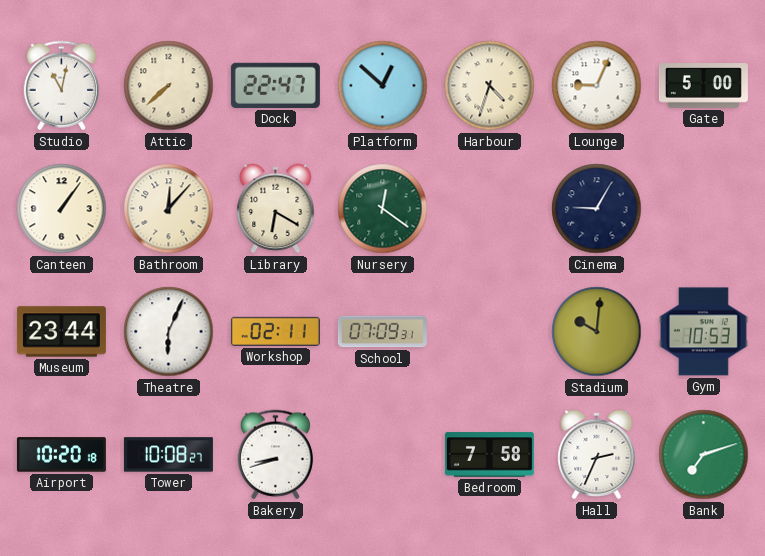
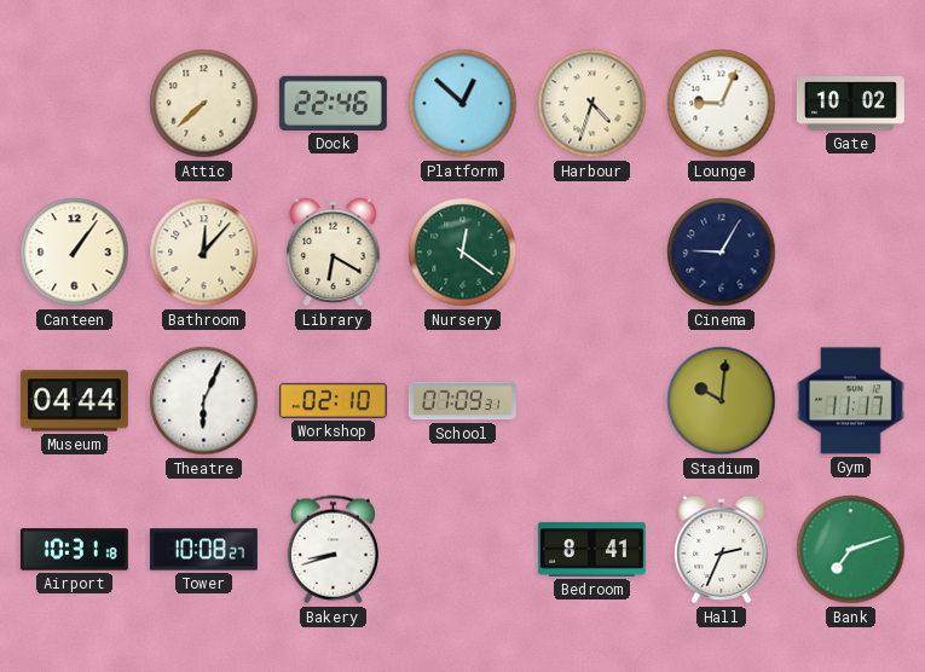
Studio: 11:02 -> none
Dock: 22:47 -> 22:46
Gate: 5:00 -> 10:02
Museum: 23:44 -> 04:44
Workshop: 02:11 -> 02:10
Gym: 10:53 -> 11:17
Airport: 10:20 -> 10:31
Bedroom: 7:58 -> 8:41
